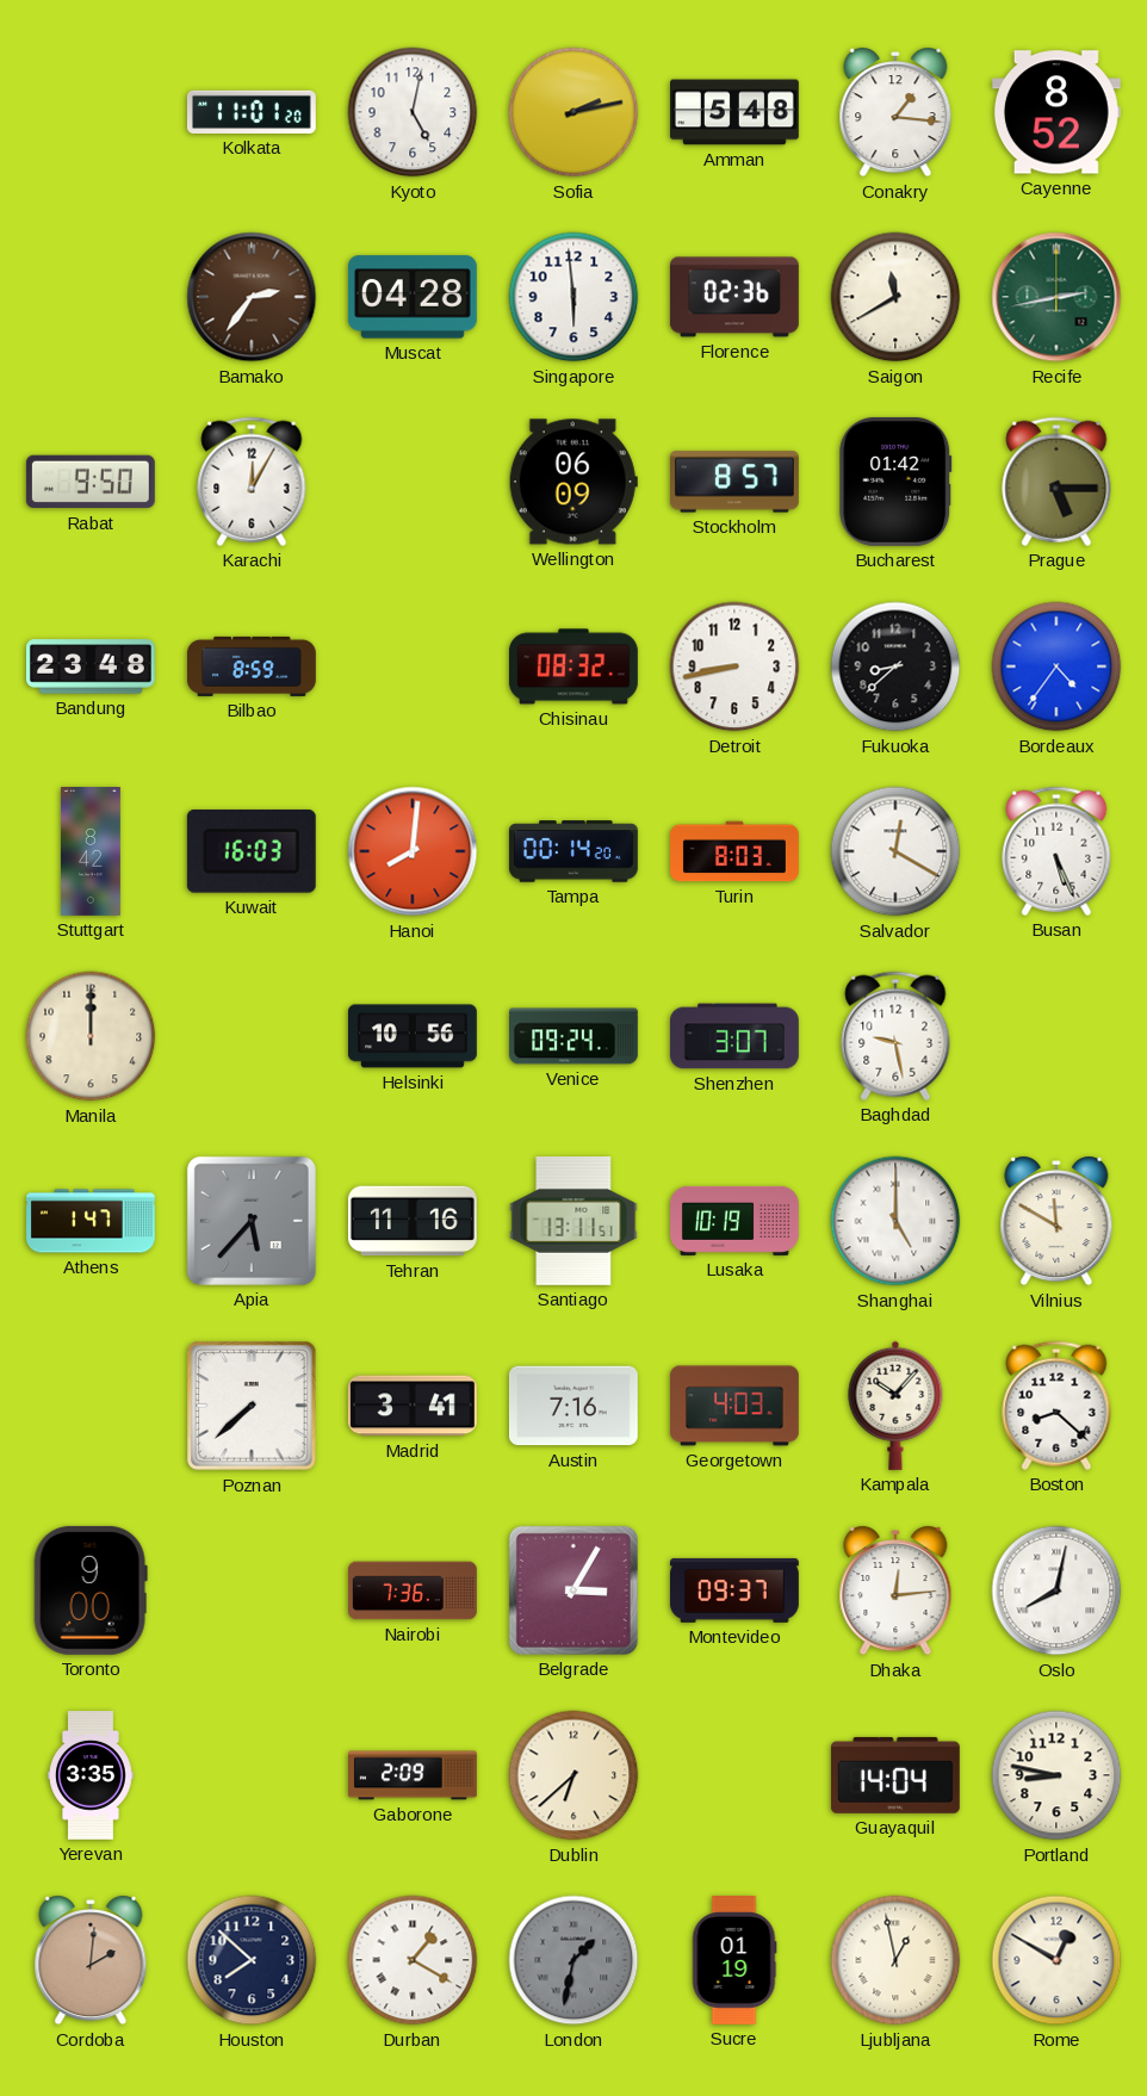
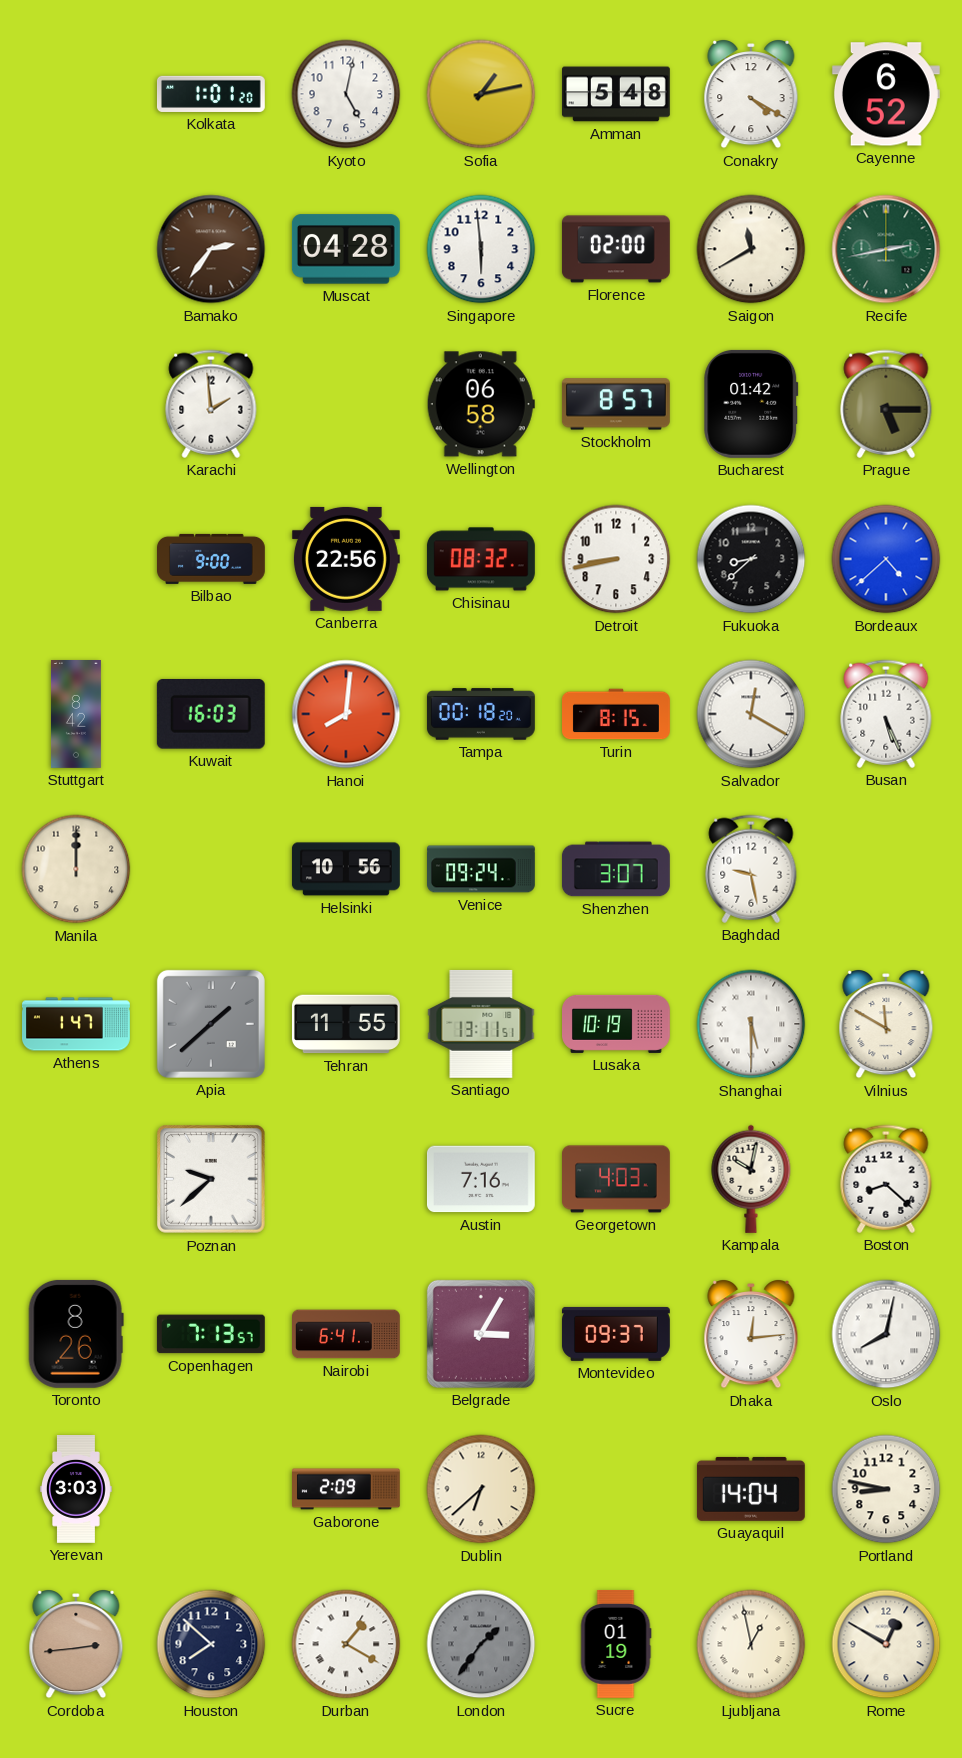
Kolkata: 11:01 -> 1:01
Sofia: 2:13 -> 1:13
Conakry: 1:16 -> 4:20
Cayenne: 8:52 -> 6:52
Florence: 02:36 -> 02:00
Rabat: 9:50 -> none
Karachi: 12:05 -> 1:59
Wellington: 06:09 -> 06:58
Bandung: 23:48 -> none
Bilbao: 8:59 -> 9:00
Canberra: none -> 22:56
Bordeaux: 4:36 -> 4:38
Tampa: 00:14 -> 00:18
Turin: 8:03 -> 8:15
Apia: 5:37 -> 1:38
Tehran: 11:16 -> 11:55
Shanghai: 5:00 -> 5:30
Poznan: 7:38 -> 9:38
Madrid: 3:41 -> none
Kampala: 10:07 -> 10:02
Toronto: 9:00 -> 8:26
Copenhagen: none -> 7:13
Nairobi: 7:36 -> 6:41
Yerevan: 3:35 -> 3:03
Cordoba: 2:01 -> 2:44
London: 1:32 -> 1:36
